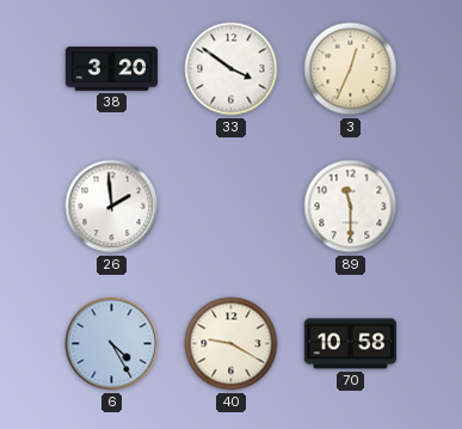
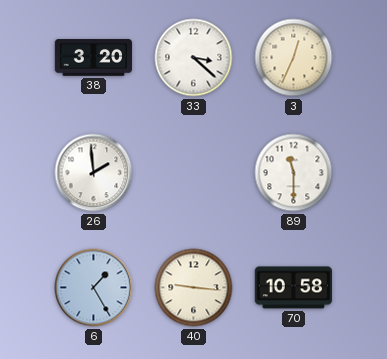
33: 3:51 -> 3:22
6: 4:25 -> 1:25
40: 9:20 -> 9:16
